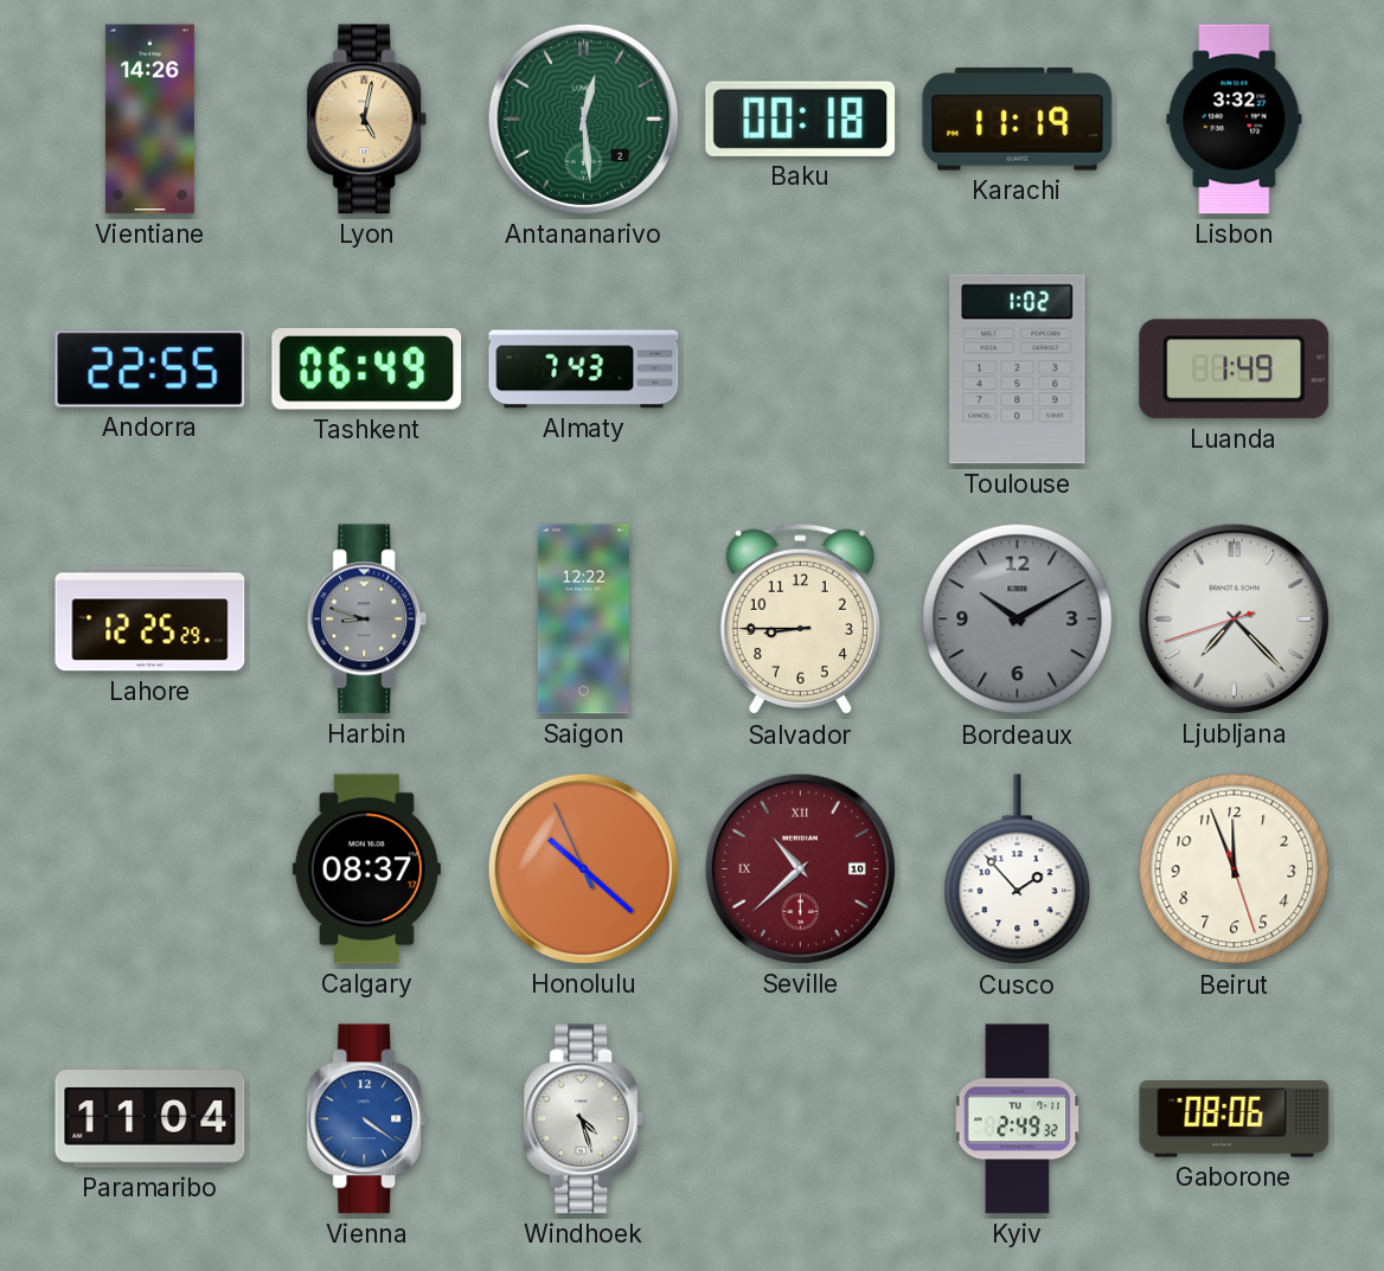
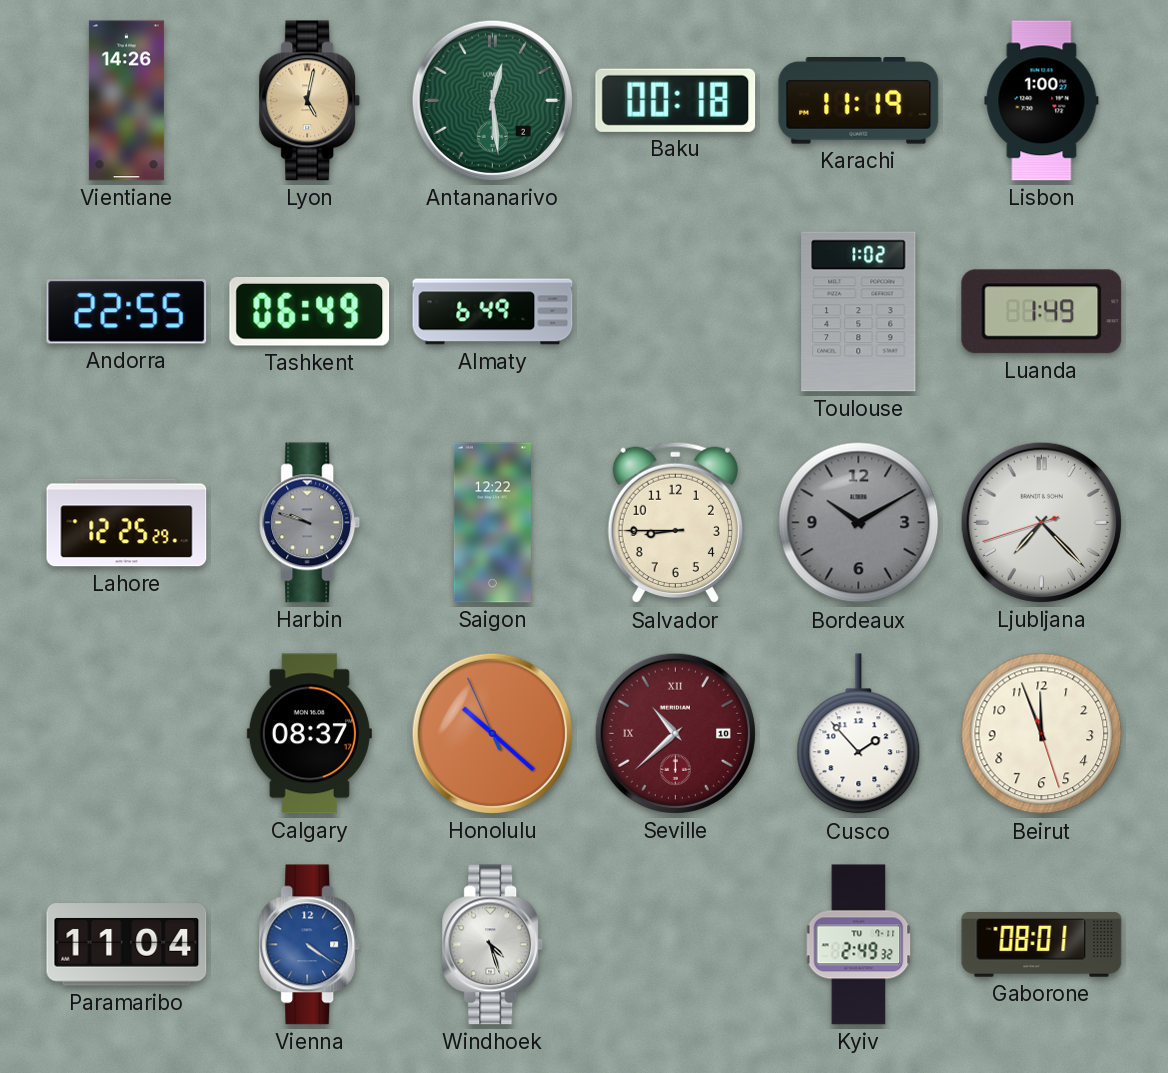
Lisbon: 3:32 -> 1:00
Almaty: 7:43 -> 6:49
Harbin: 8:48 -> 9:48
Gaborone: 08:06 -> 08:01
